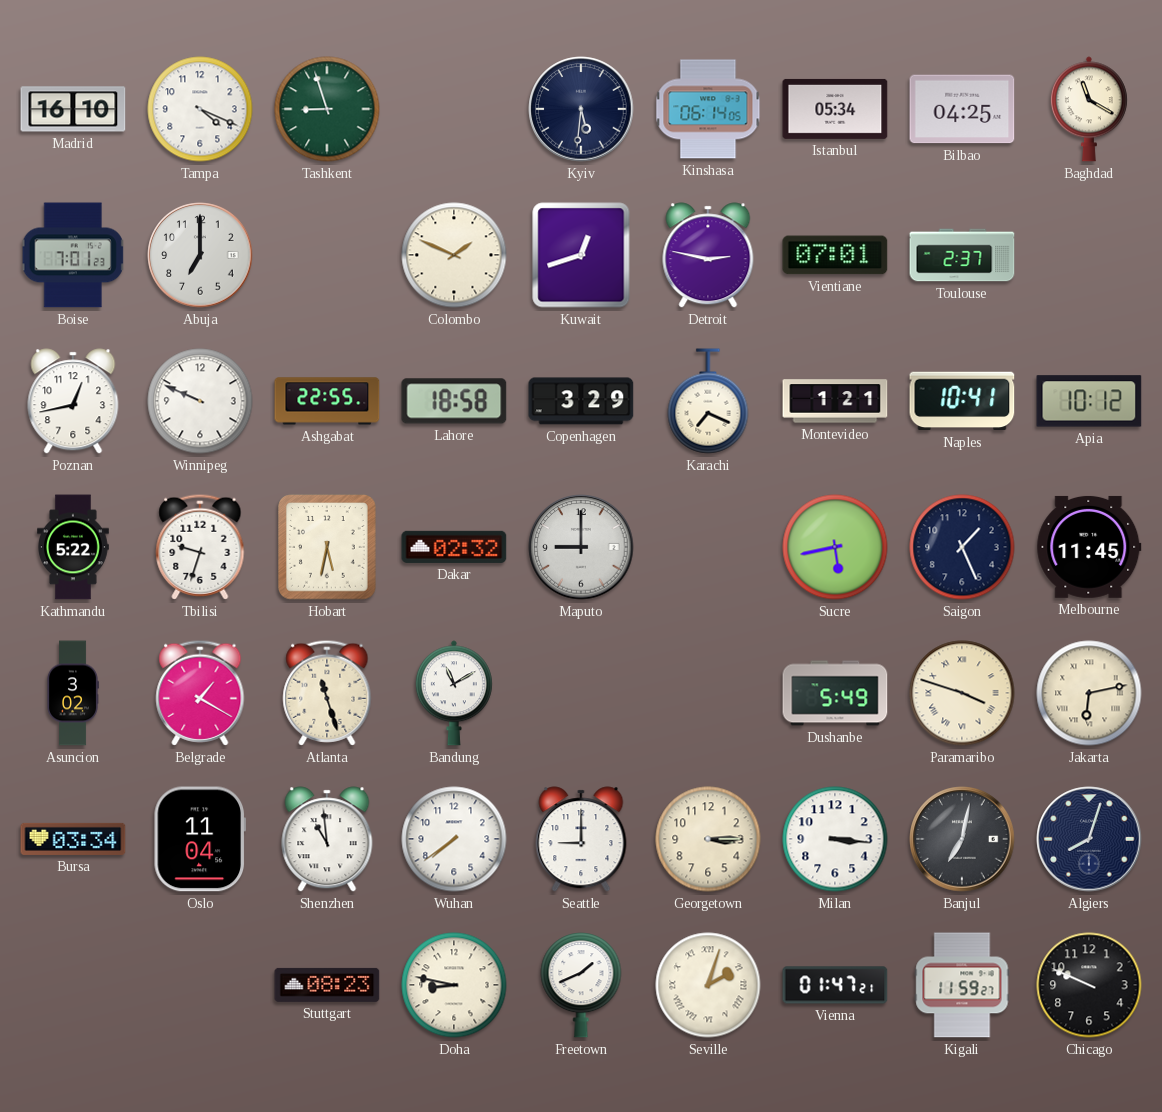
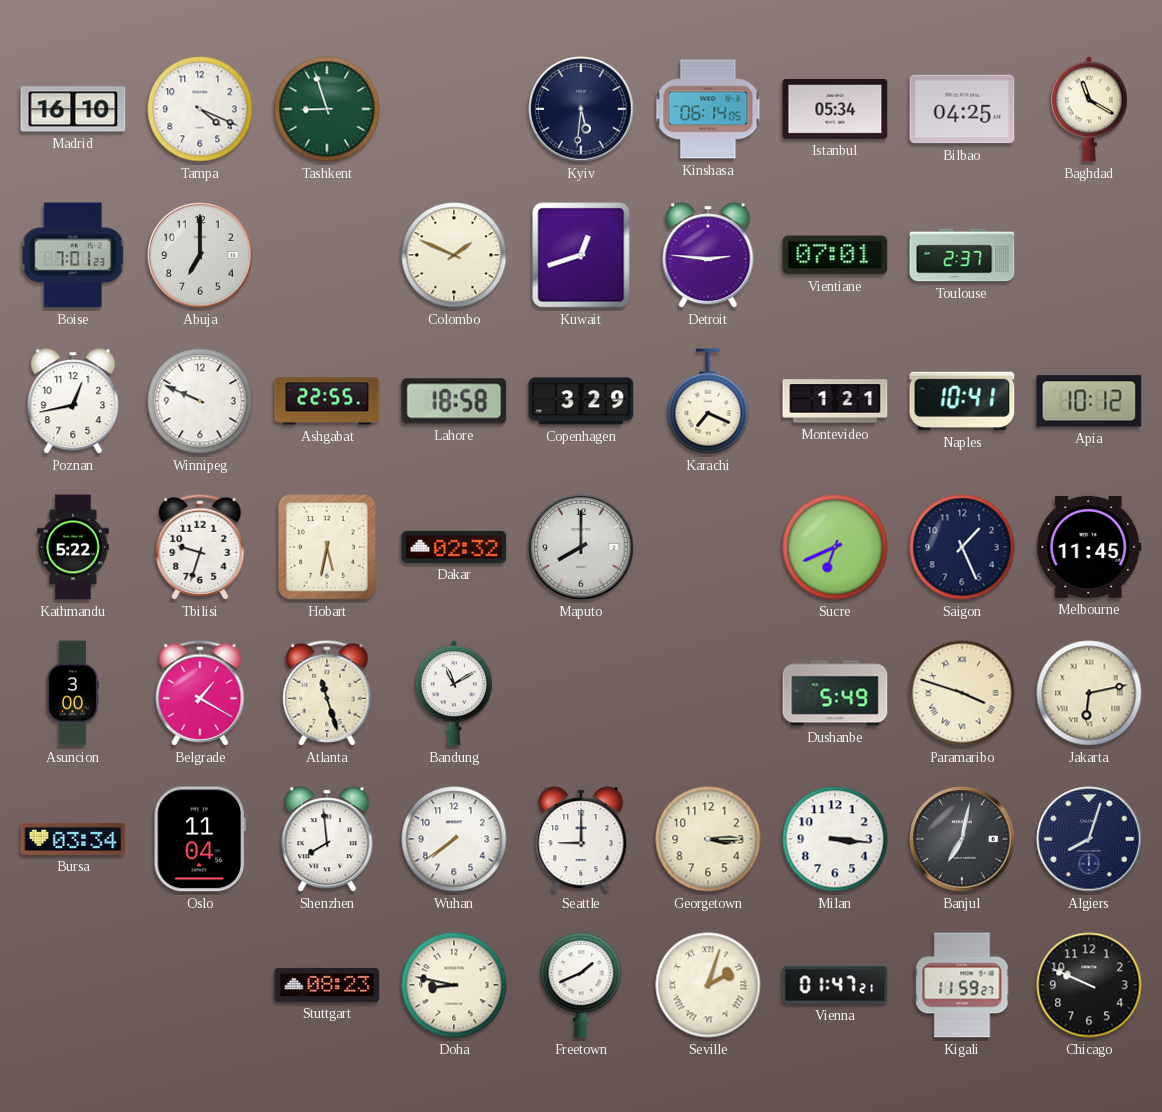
Detroit: 2:47 -> 2:46
Maputo: 9:00 -> 8:00
Sucre: 5:43 -> 6:41
Asuncion: 3:02 -> 3:00
Shenzhen: 10:59 -> 7:59
